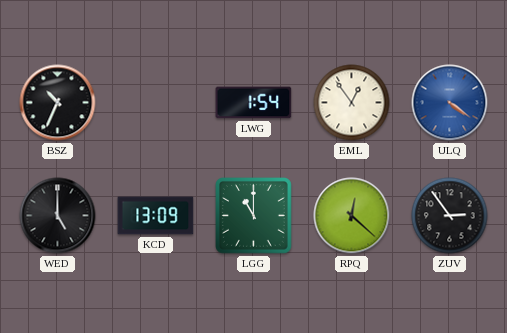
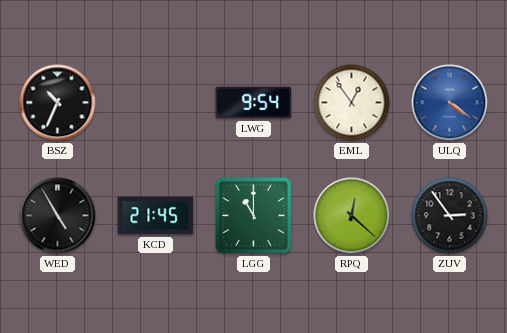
LWG: 1:54 -> 9:54
WED: 5:00 -> 4:55
KCD: 13:09 -> 21:45
